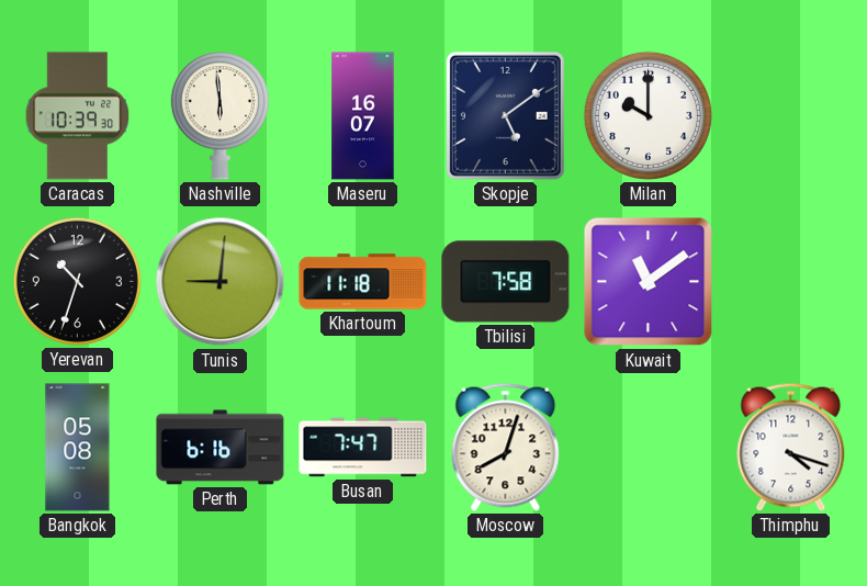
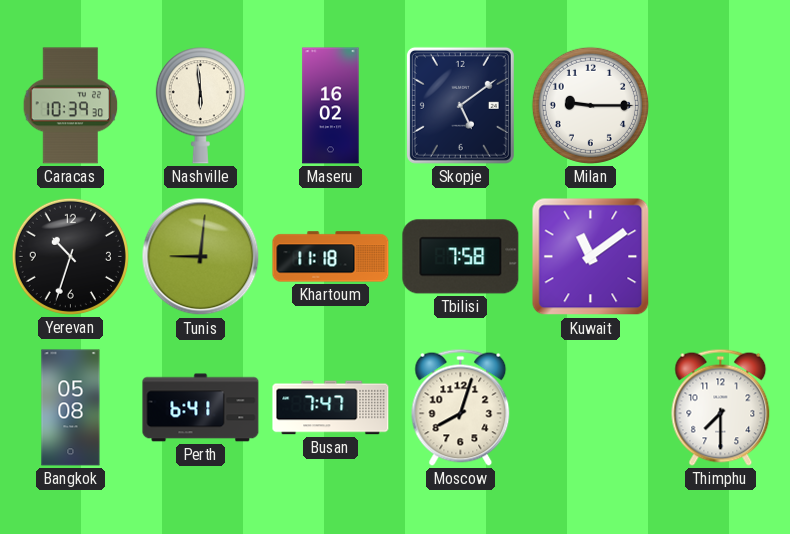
Maseru: 16:07 -> 16:02
Milan: 10:00 -> 9:15
Perth: 6:16 -> 6:41
Thimphu: 4:18 -> 7:30
